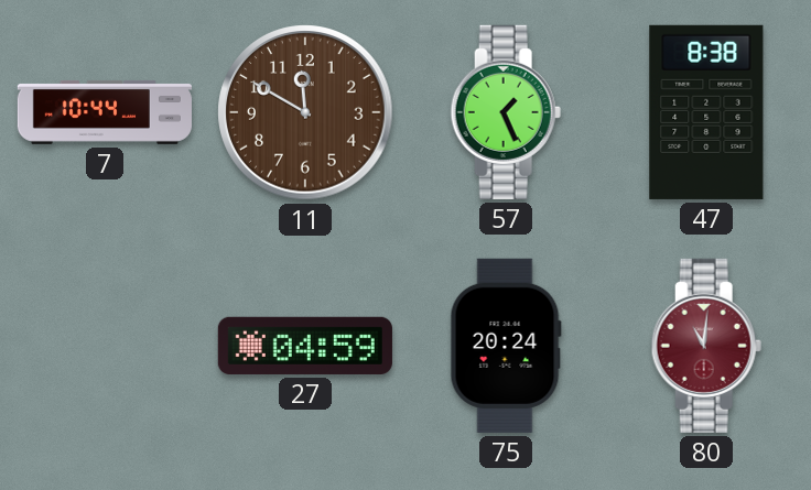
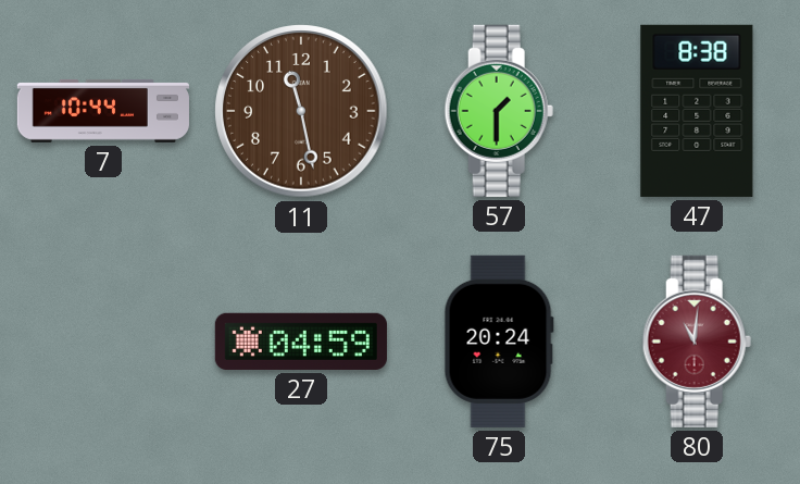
11: 11:50 -> 11:28
57: 1:26 -> 1:30
